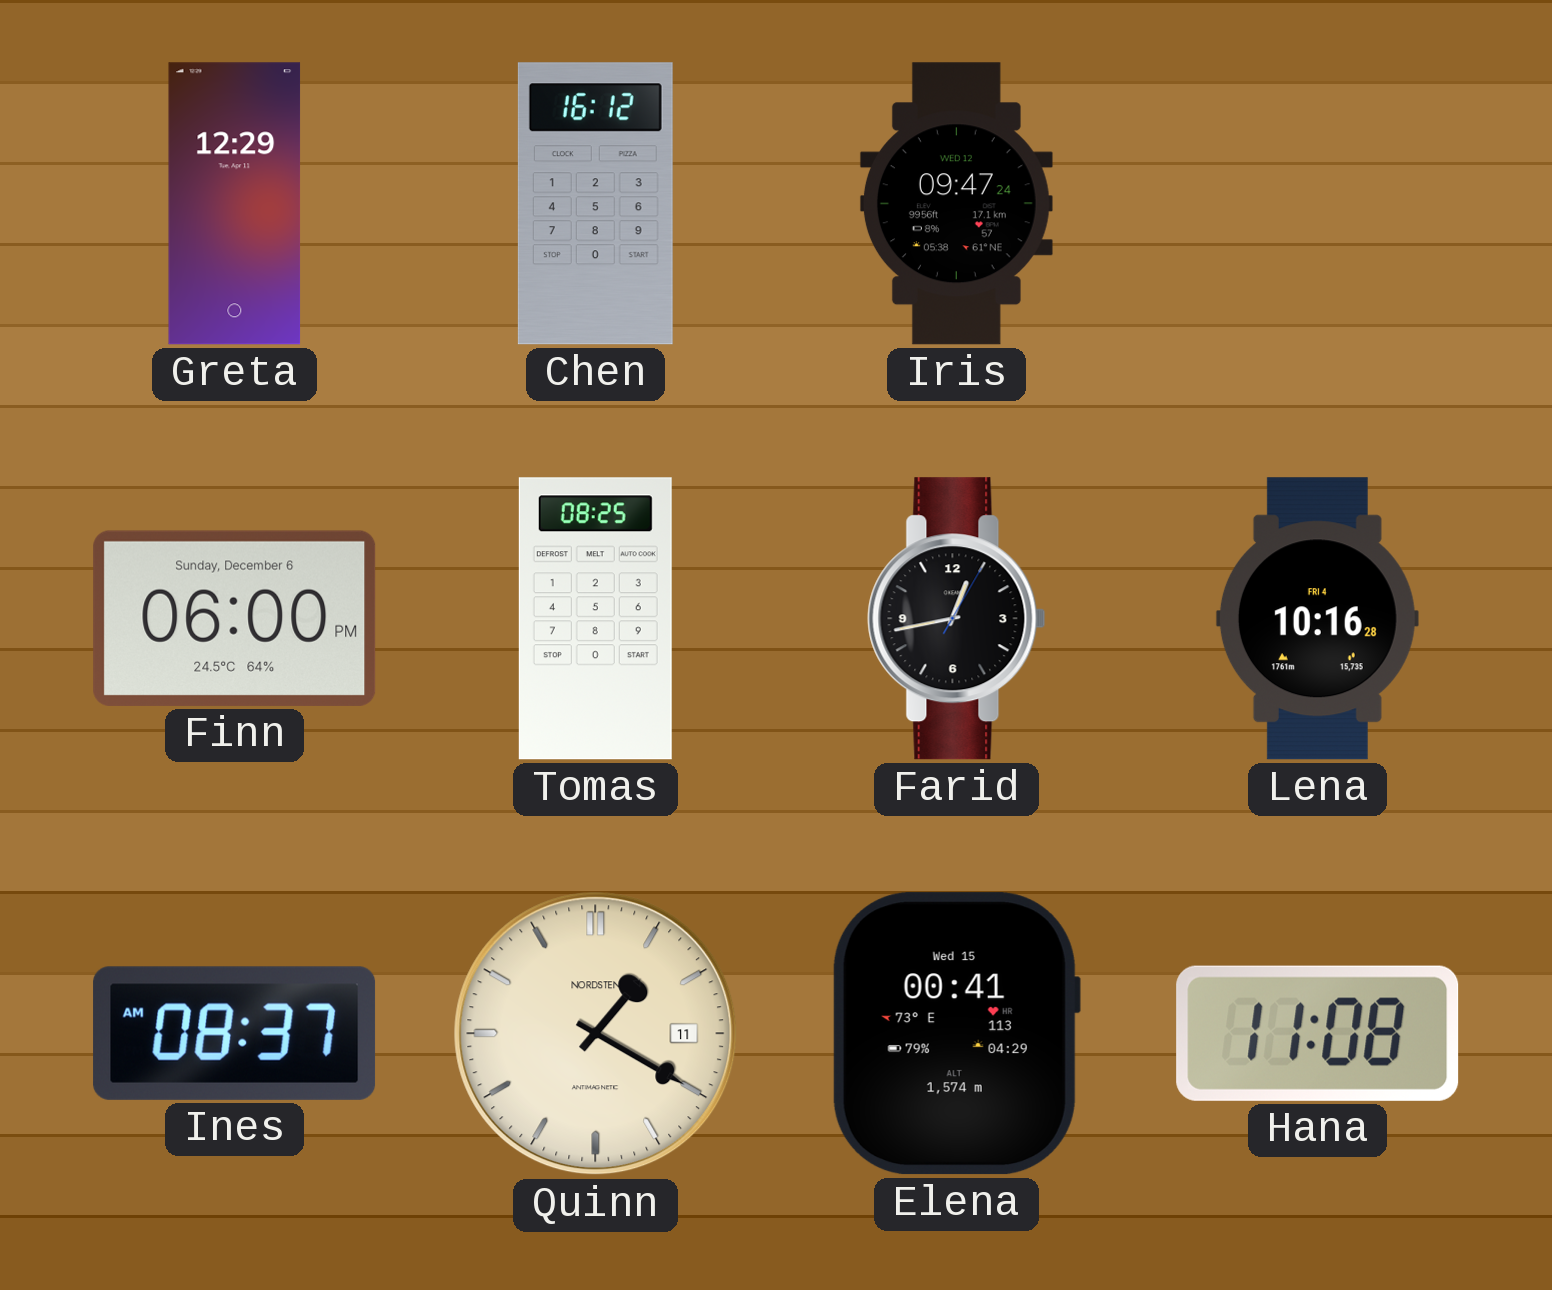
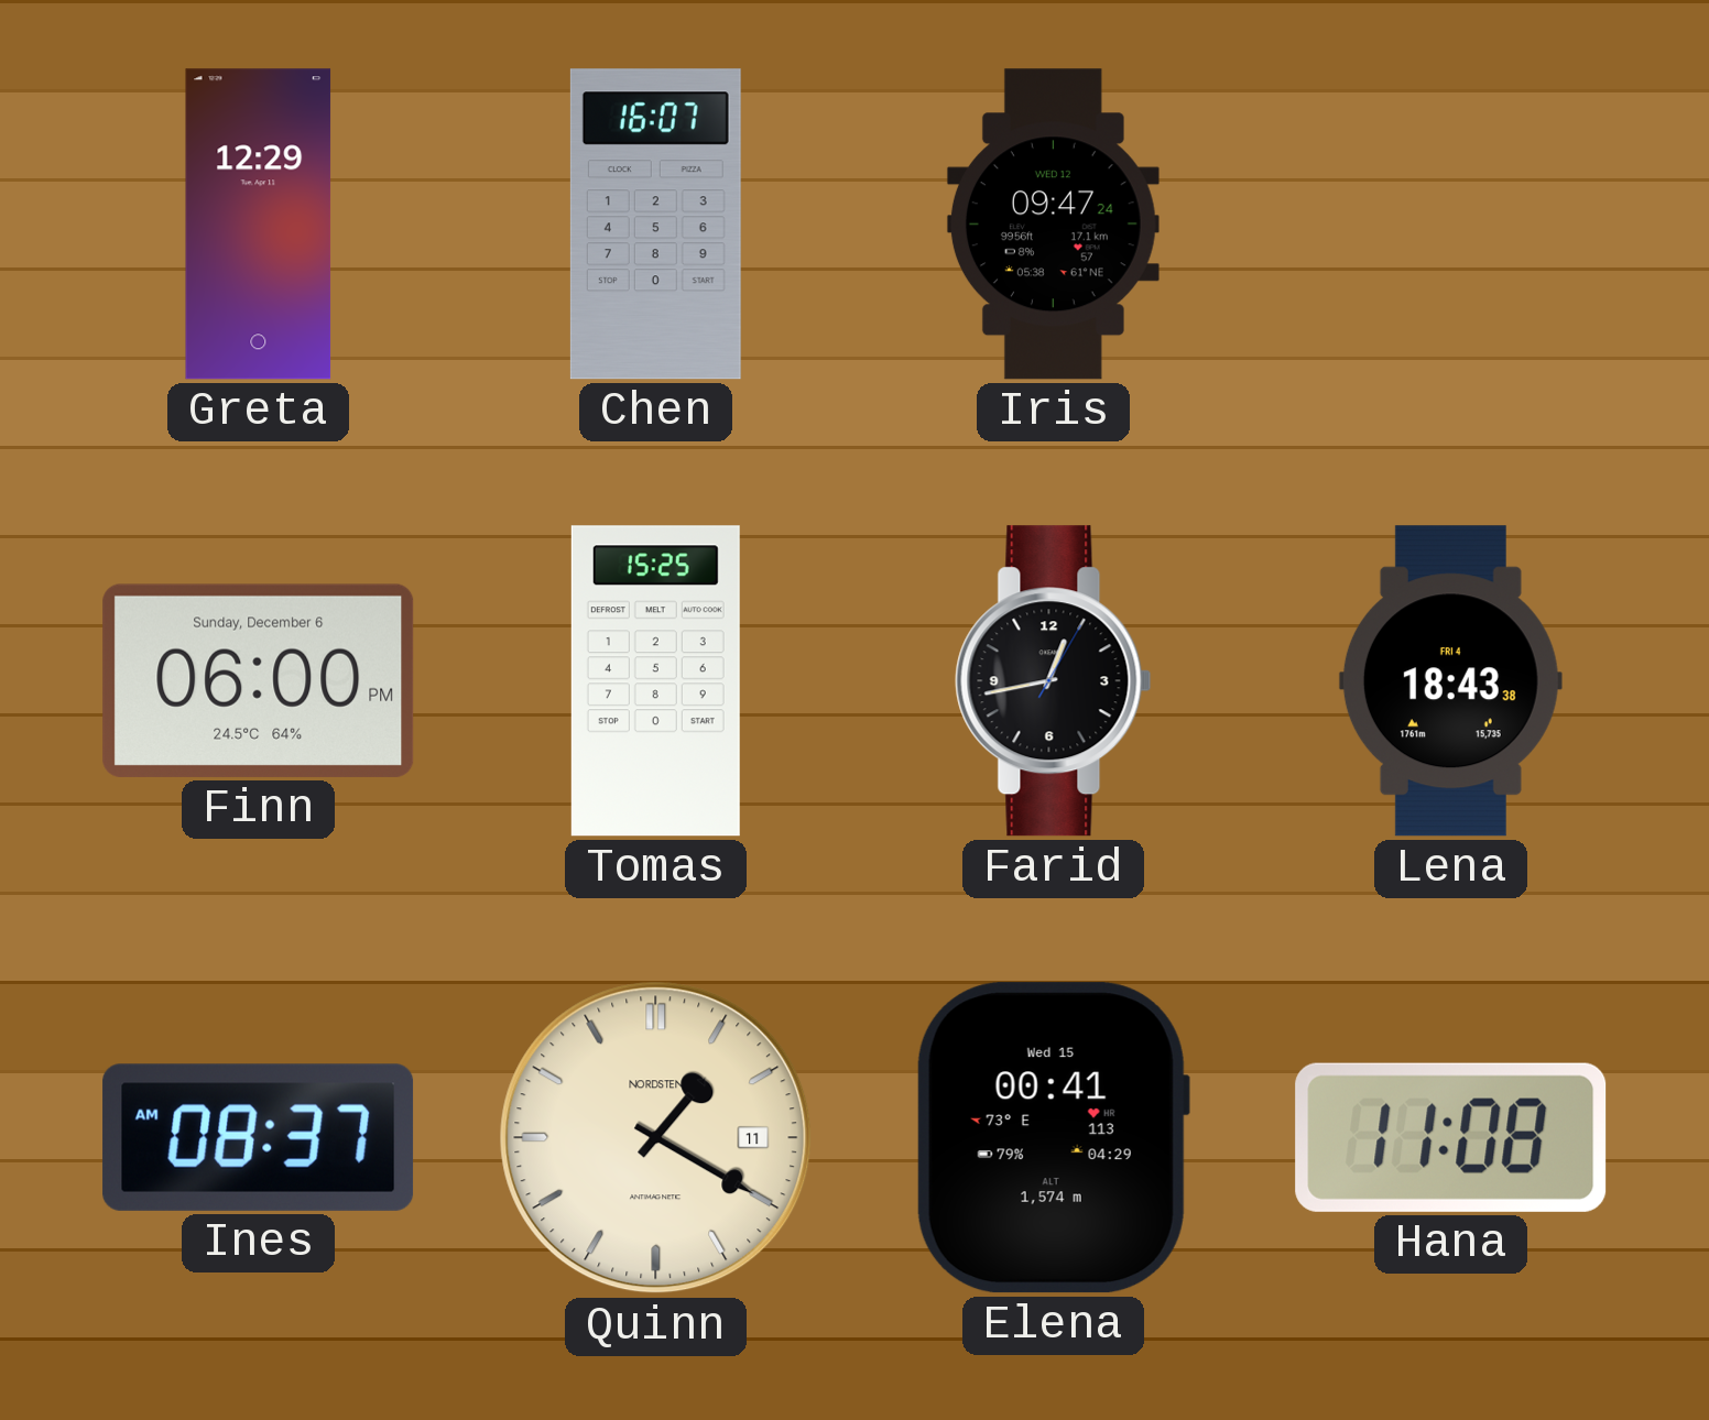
Chen: 16:12 -> 16:07
Tomas: 08:25 -> 15:25
Lena: 10:16 -> 18:43
